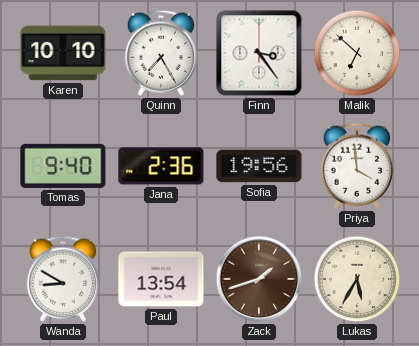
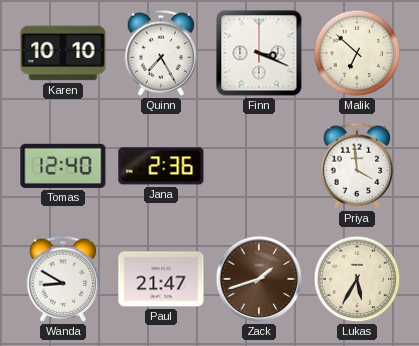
Finn: 3:24 -> 3:19
Tomas: 9:40 -> 12:40
Sofia: 19:56 -> none
Paul: 13:54 -> 21:47
